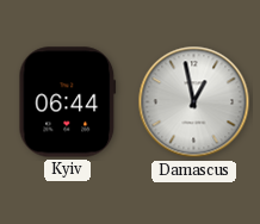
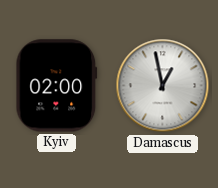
Kyiv: 06:44 -> 02:00
